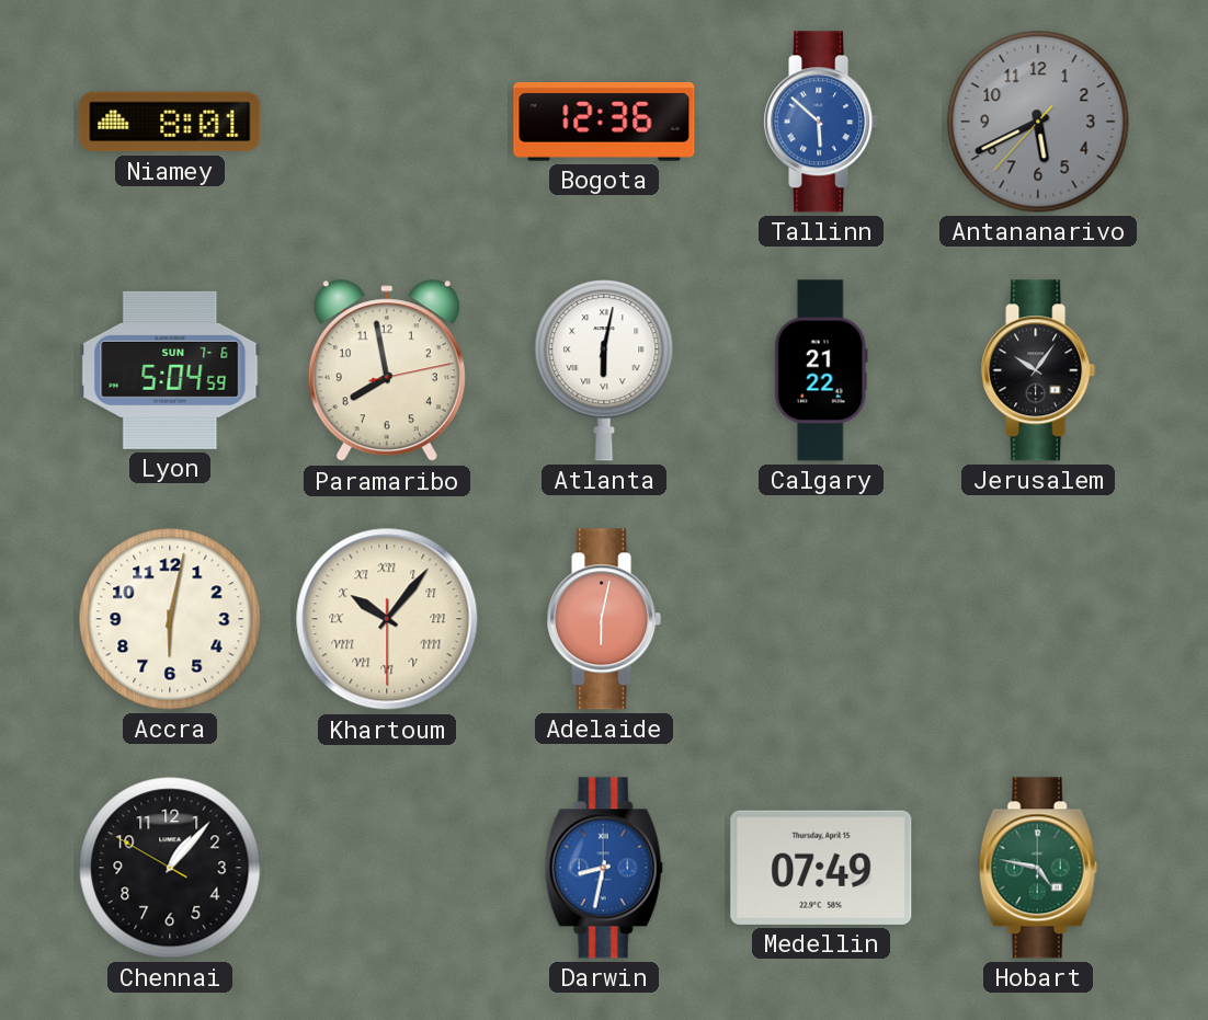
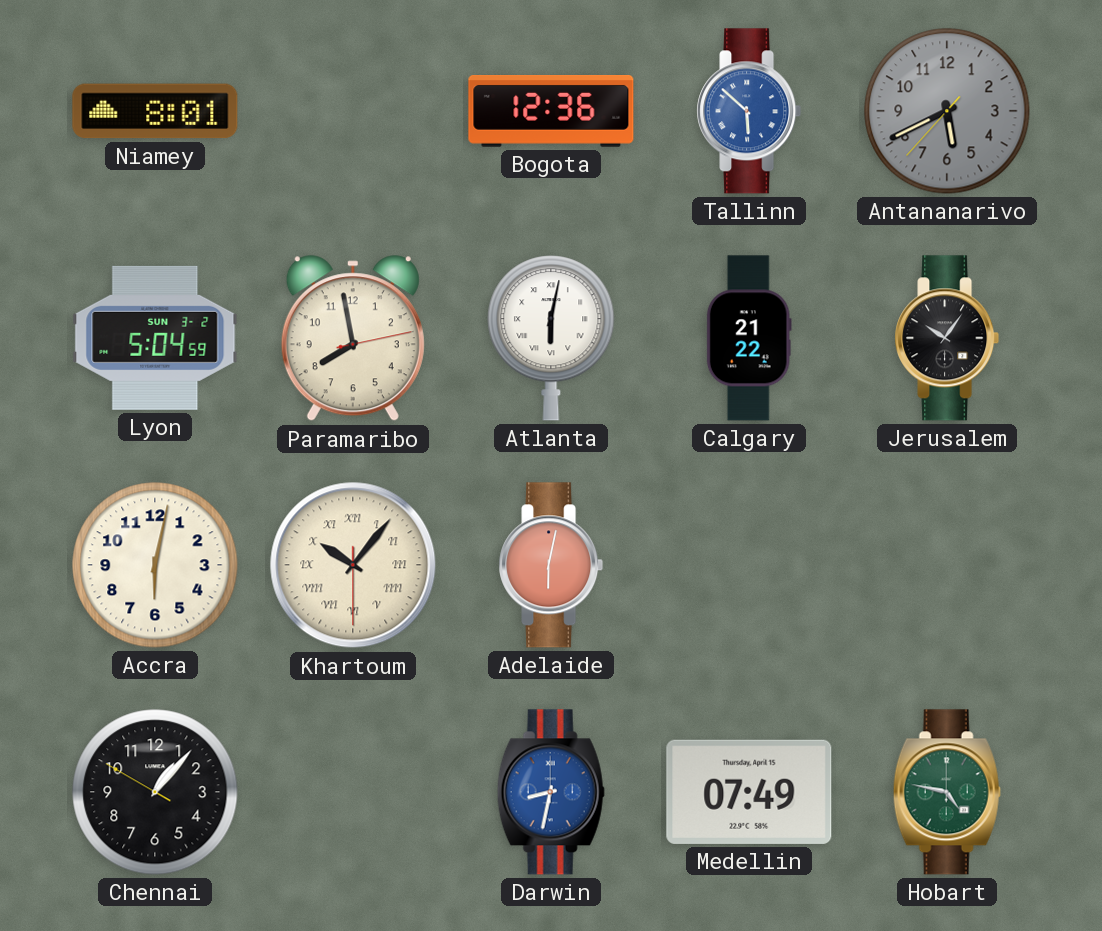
Lyon date: SUN 7-6 -> SUN 3-2
